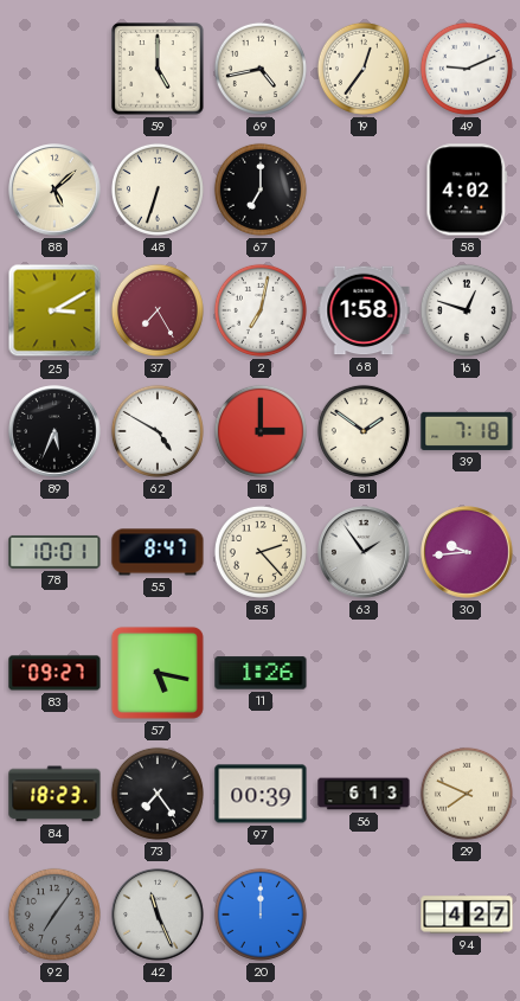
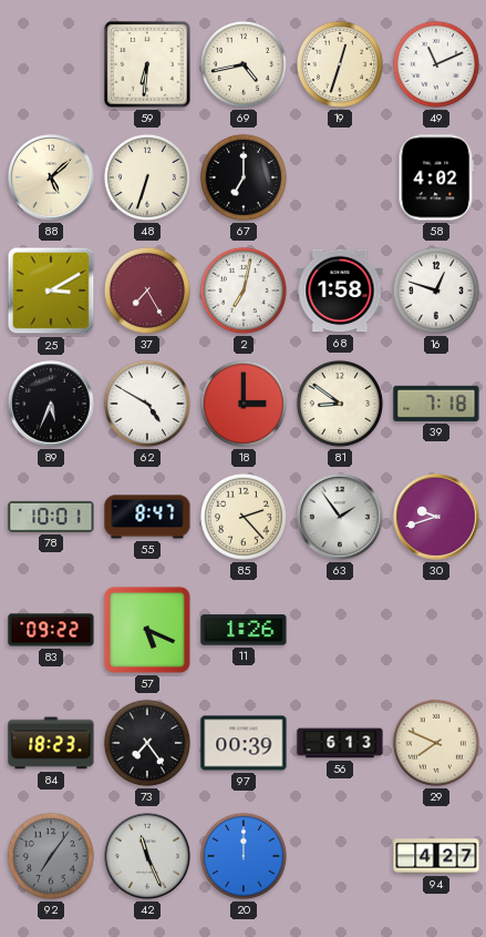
59: 5:00 -> 6:31
19: 12:36 -> 12:33
49: 9:11 -> 11:11
81: 1:51 -> 8:51
30: 9:44 -> 9:42
83: 09:27 -> 09:22
57: 5:17 -> 5:19
